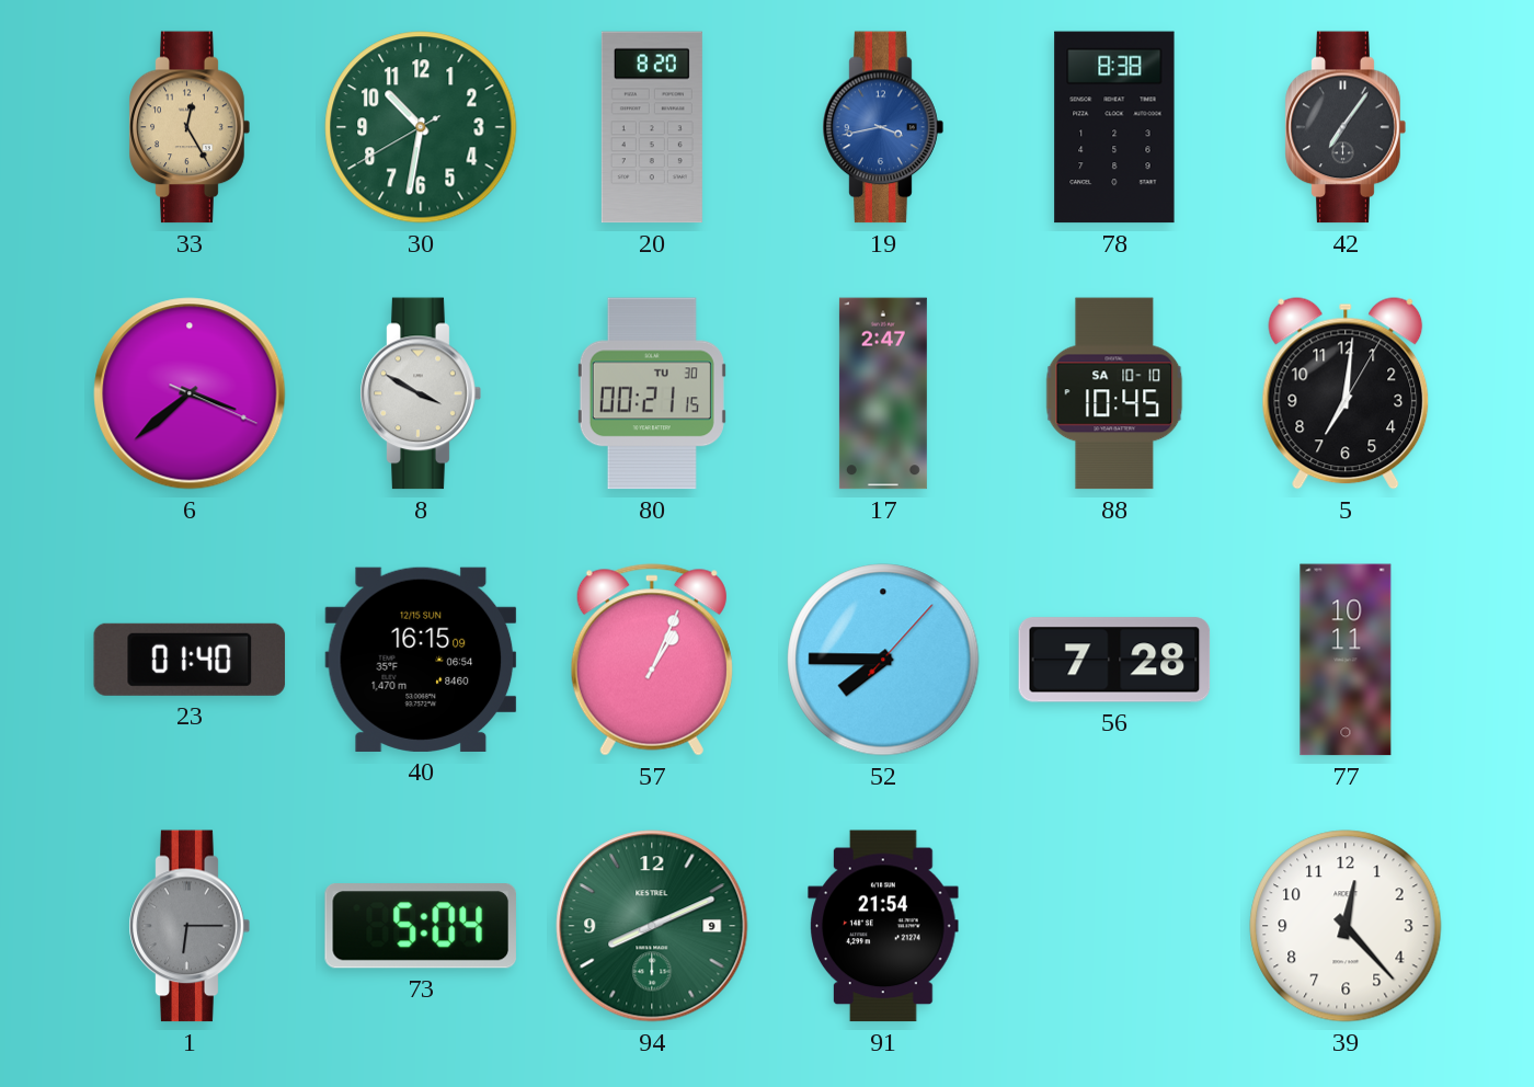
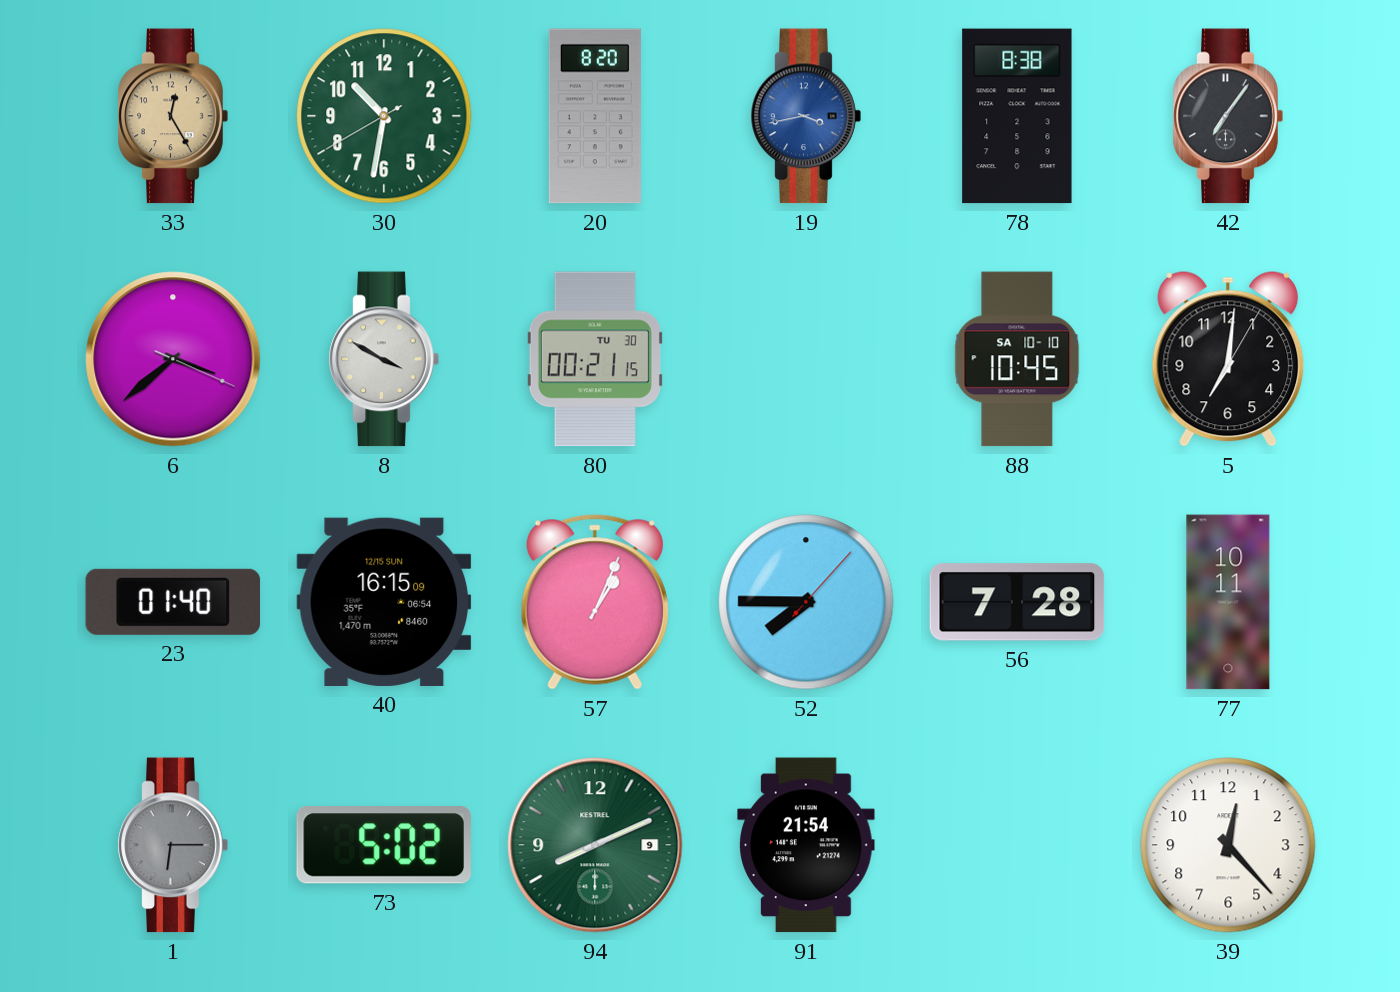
17: 2:47 -> none
73: 5:04 -> 5:02
